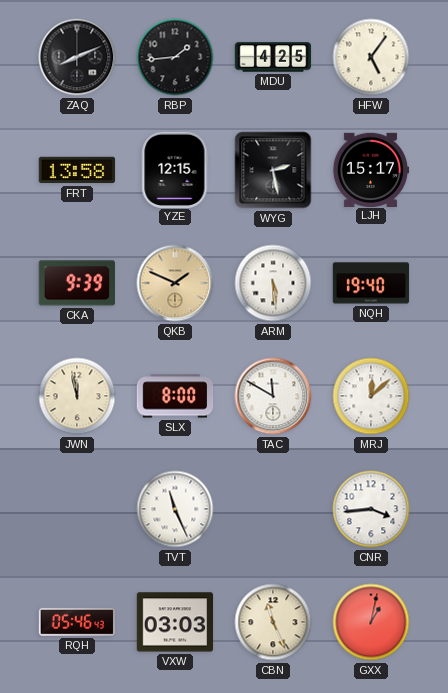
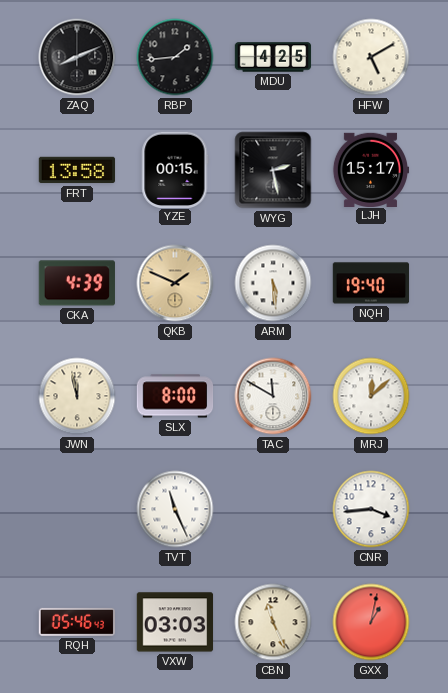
HFW: 5:06 -> 5:10
YZE: 12:15 -> 00:15
CKA: 9:39 -> 4:39
